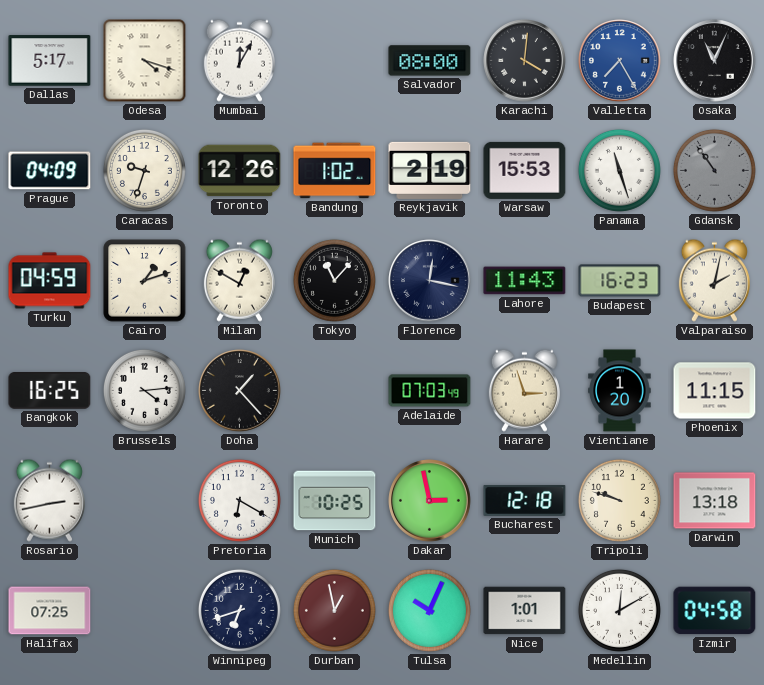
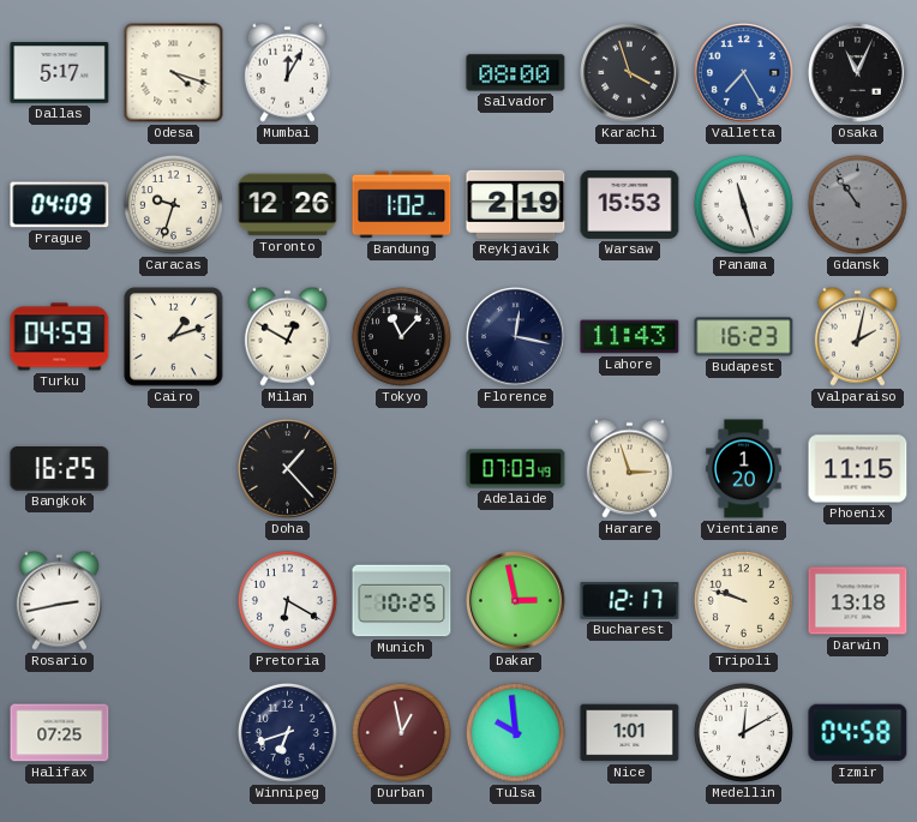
Karachi: 4:01 -> 3:57
Brussels: 4:14 -> none
Bucharest: 12:18 -> 12:17
Tulsa: 10:04 -> 9:59
